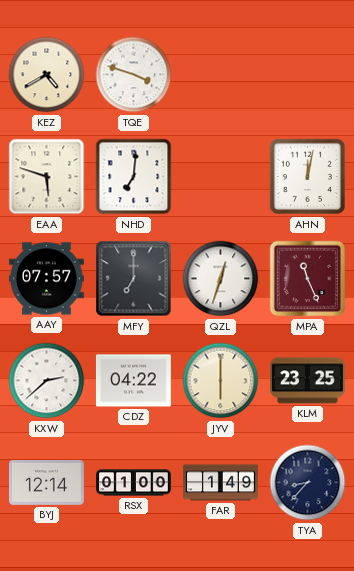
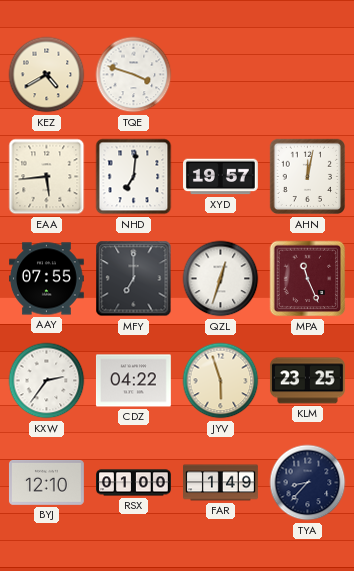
EAA: 5:48 -> 5:44
XYD: none -> 19:57
AAY: 07:57 -> 07:55
KXW: 2:38 -> 2:36
JYV: 6:00 -> 5:57
BYJ: 12:14 -> 12:10
